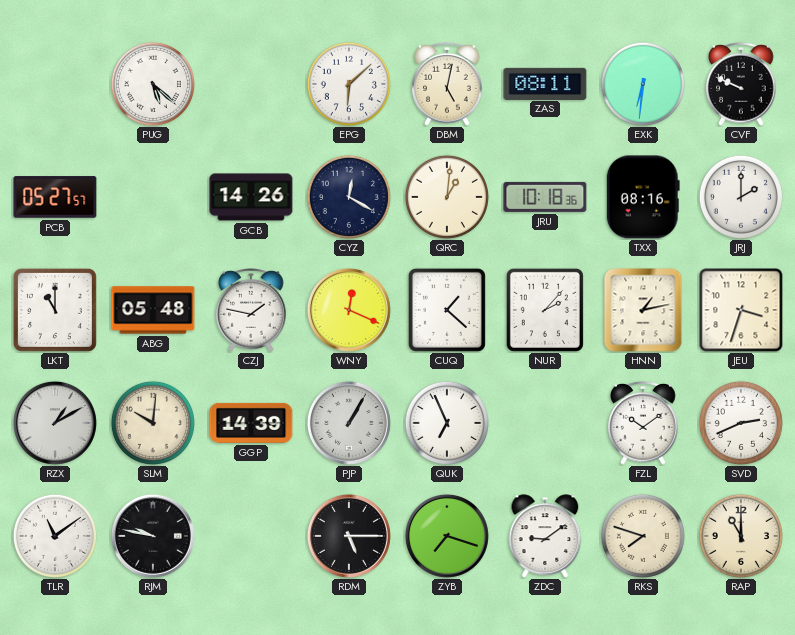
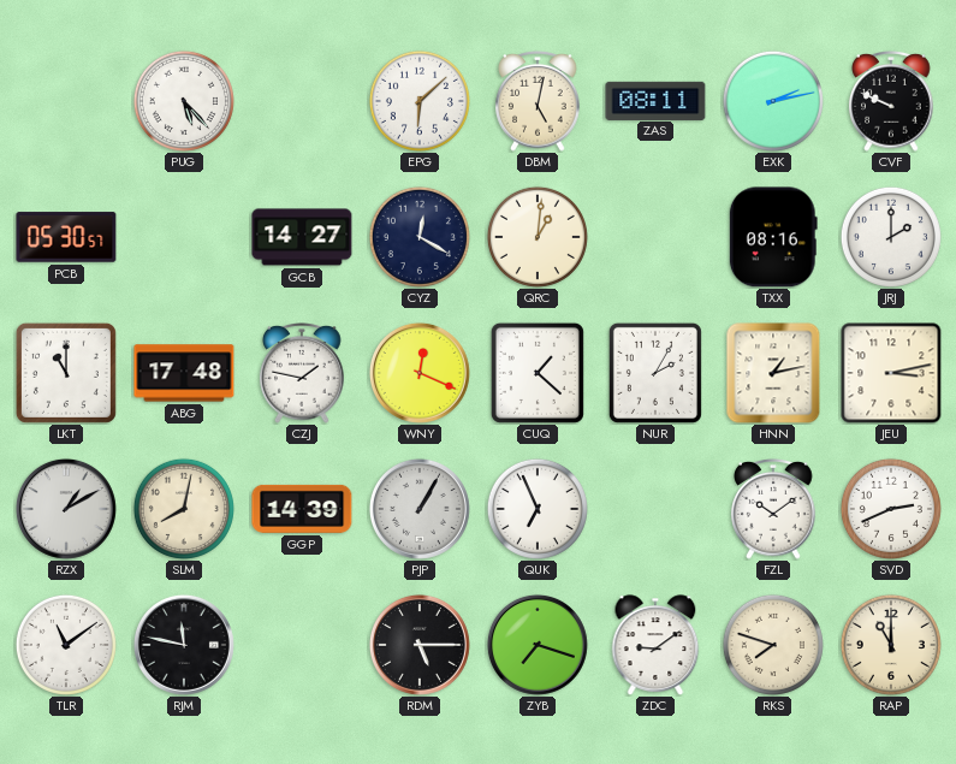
PUG: 5:22 -> 5:23
EXK: 6:31 -> 2:13
PCB: 05:27 -> 05:30
GCB: 14:26 -> 14:27
JRU: 10:18 -> none
ABG: 05:48 -> 17:48
NUR: 2:07 -> 2:05
JEU: 3:33 -> 3:13
SLM: 10:01 -> 8:02
RJM: 9:47 -> 11:47
